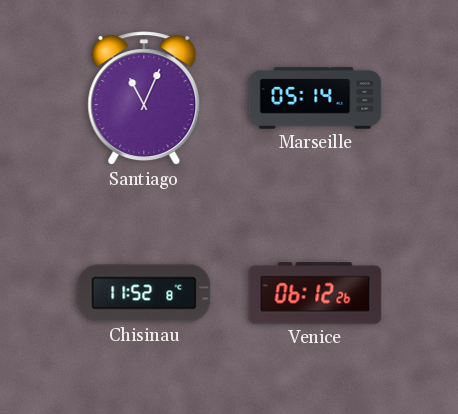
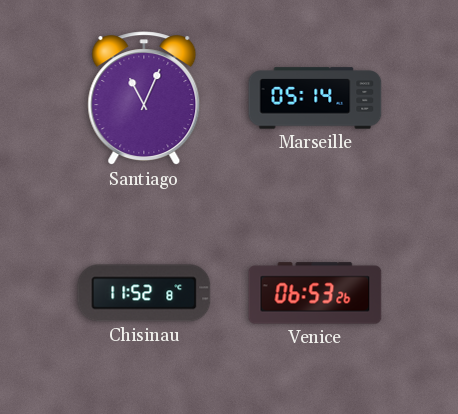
Venice: 06:12 -> 06:53
